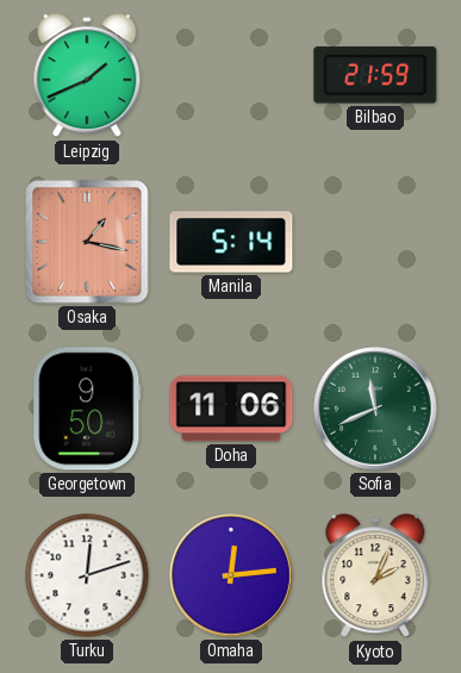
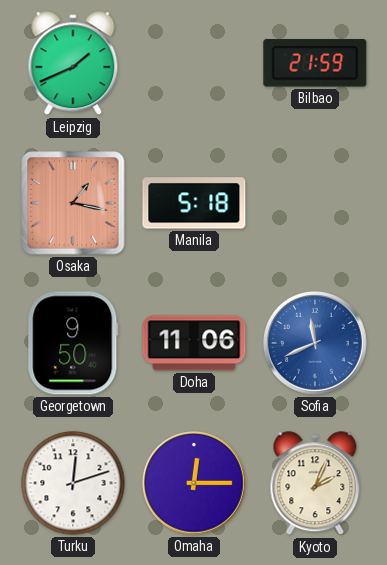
Manila: 5:14 -> 5:18
Sofia dial: green -> blue
Omaha: 12:14 -> 12:15
